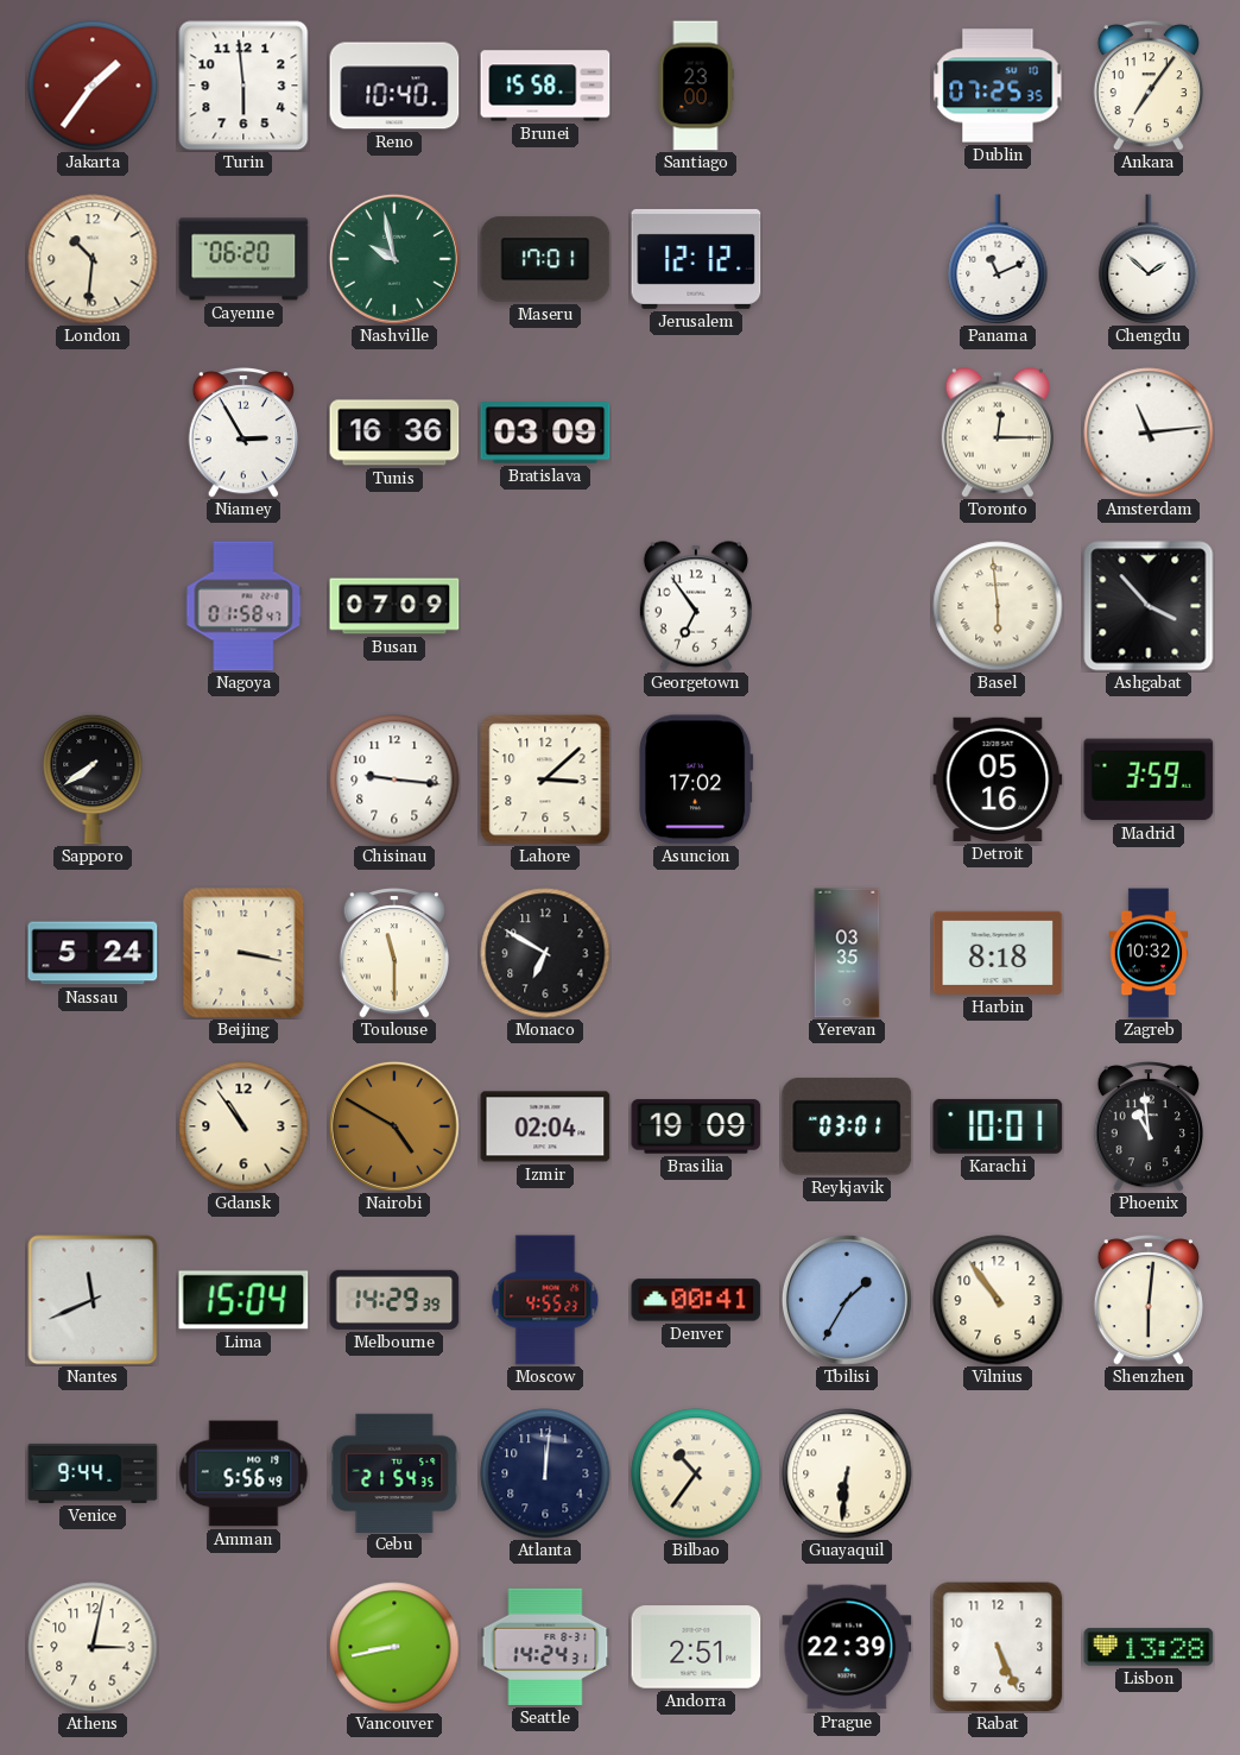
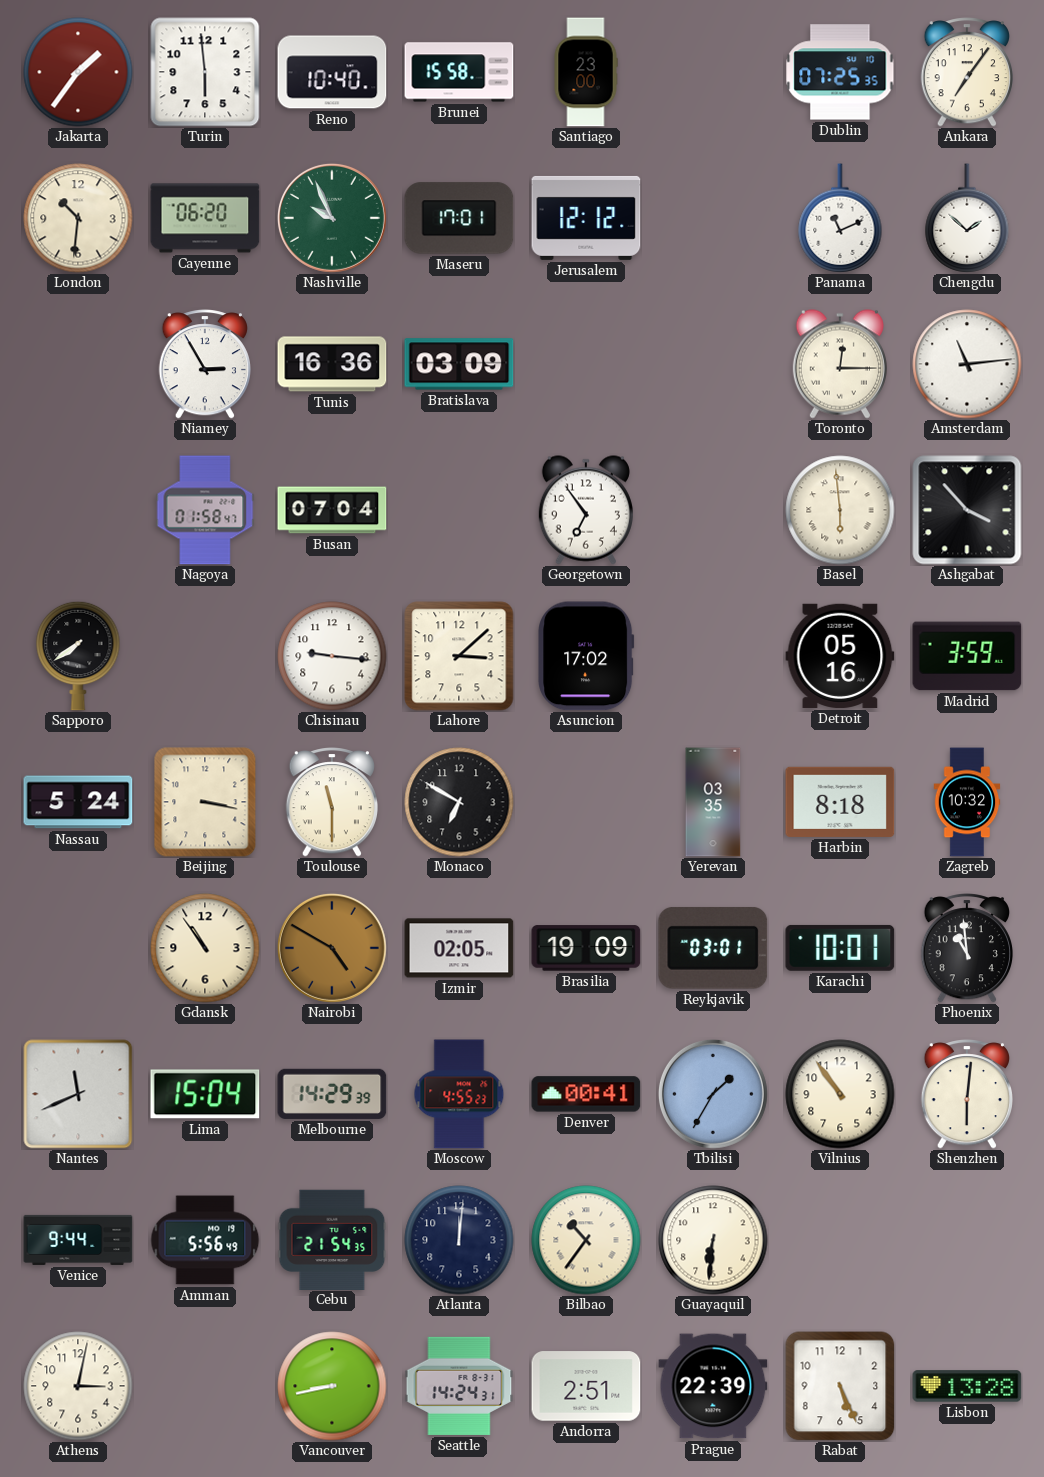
Nashville: 9:58 -> 9:56
Busan: 07:09 -> 07:04
Izmir: 02:04 -> 02:05
